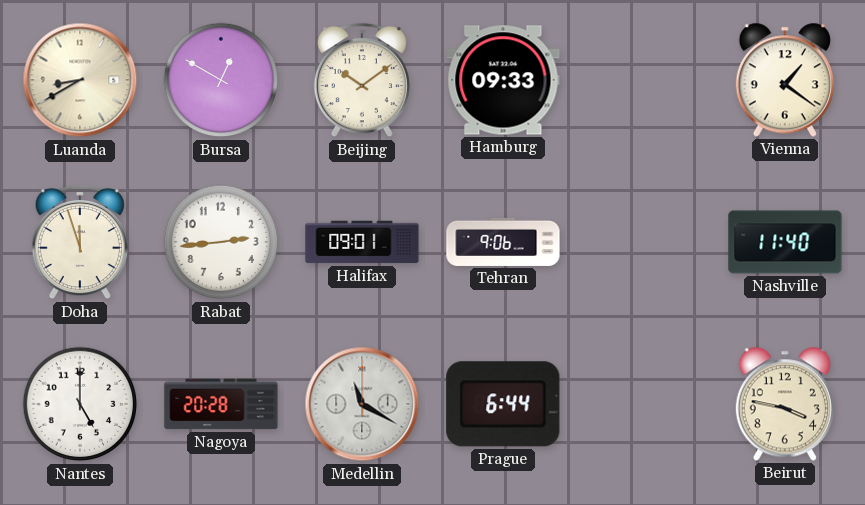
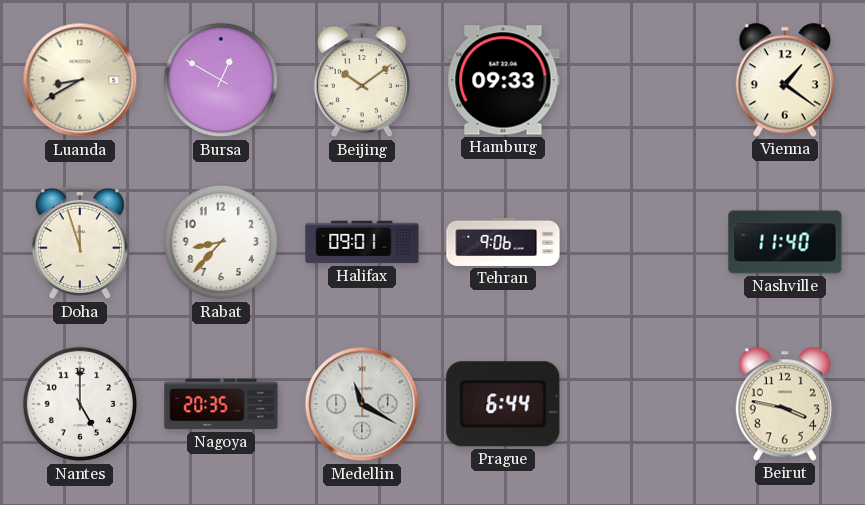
Rabat: 2:44 -> 8:37
Nagoya: 20:28 -> 20:35
